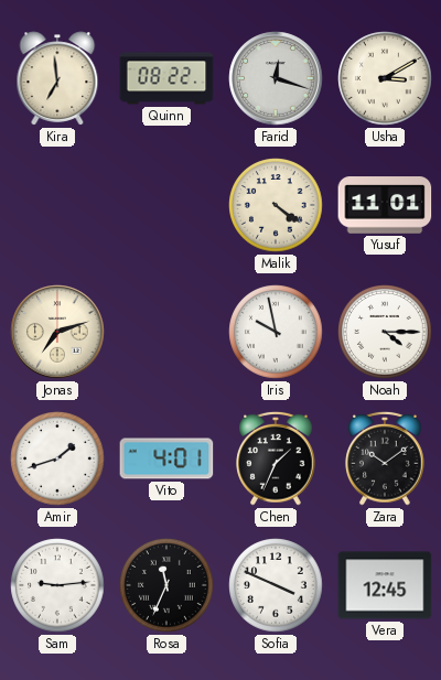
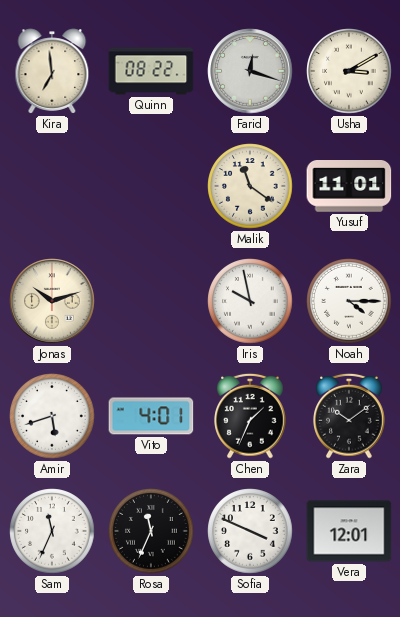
Malik: 4:21 -> 11:21
Jonas: 7:12 -> 10:12
Amir: 1:42 -> 5:42
Sam: 9:14 -> 11:34
Vera: 12:45 -> 12:01
